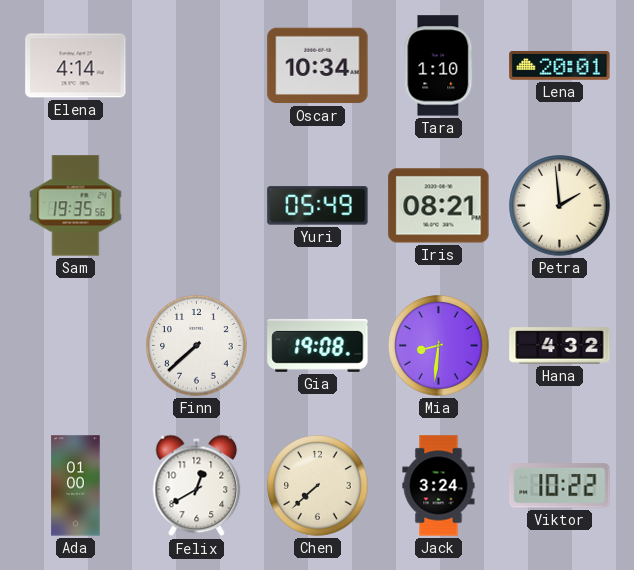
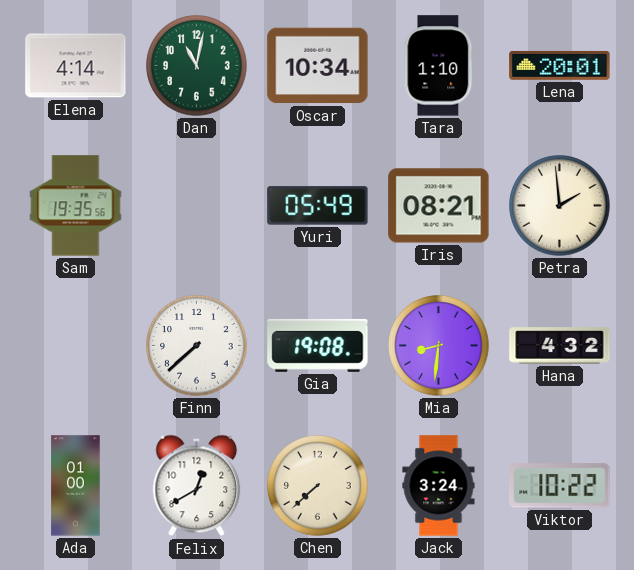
Dan: none -> 11:02
